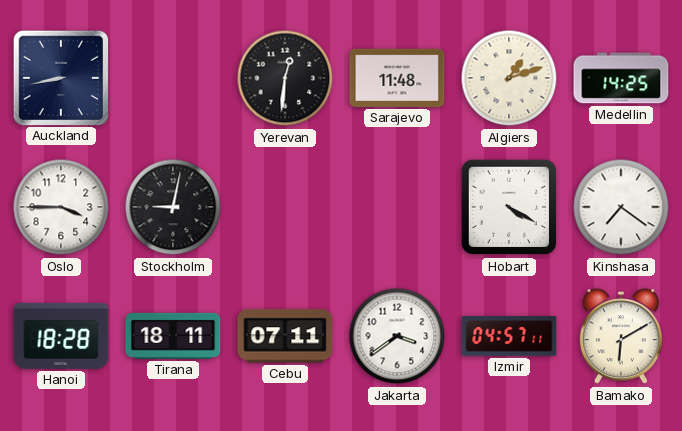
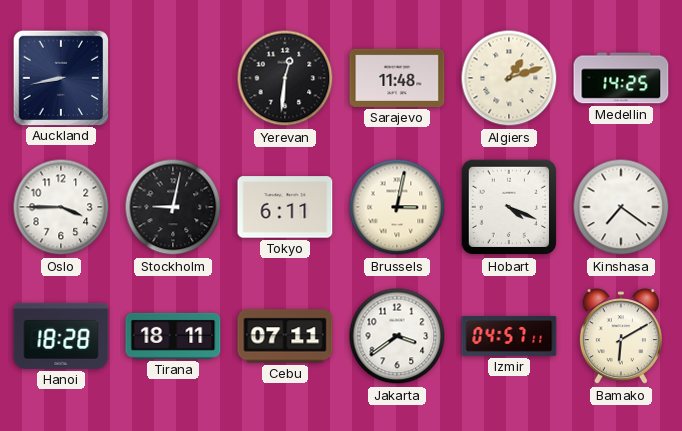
Tokyo: none -> 6:11
Brussels: none -> 3:02
Hobart: 4:20 -> 4:19
